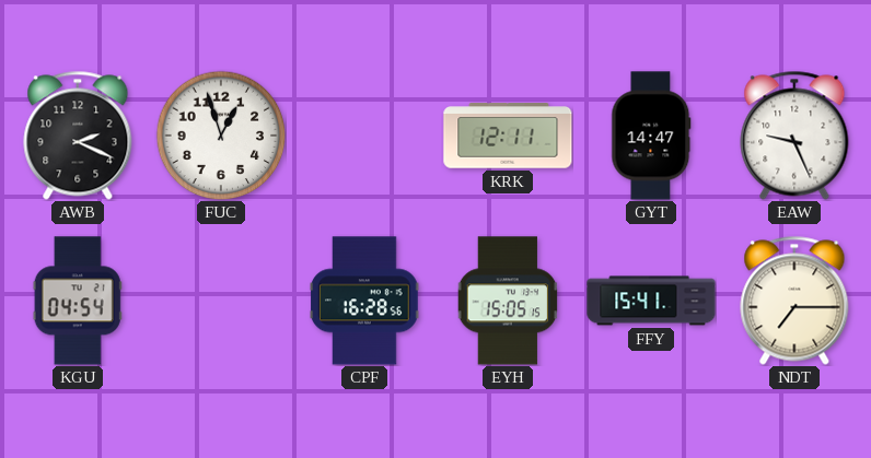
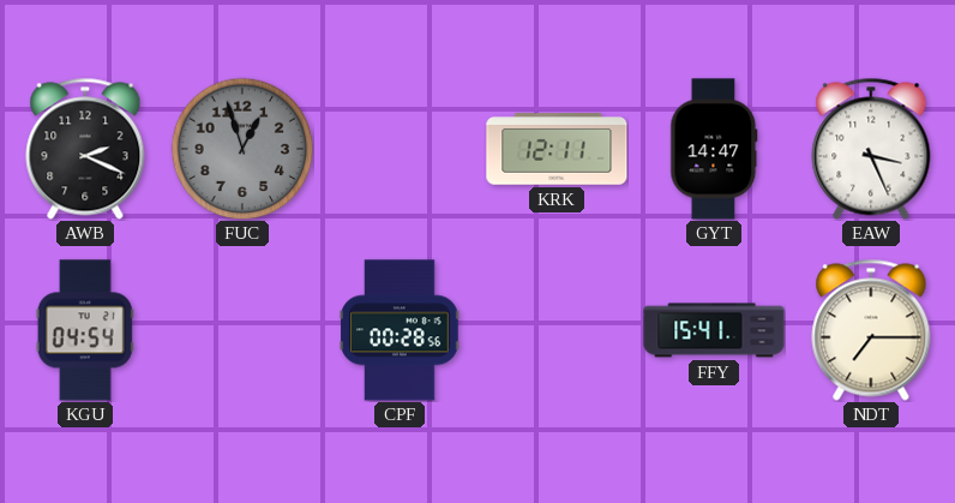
FUC dial: white -> grey
EAW: 9:26 -> 3:26
CPF: 16:28 -> 00:28
EYH: 15:05 -> none
